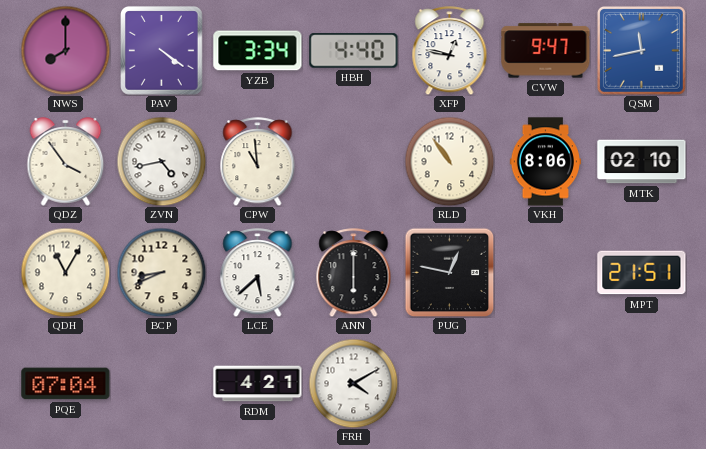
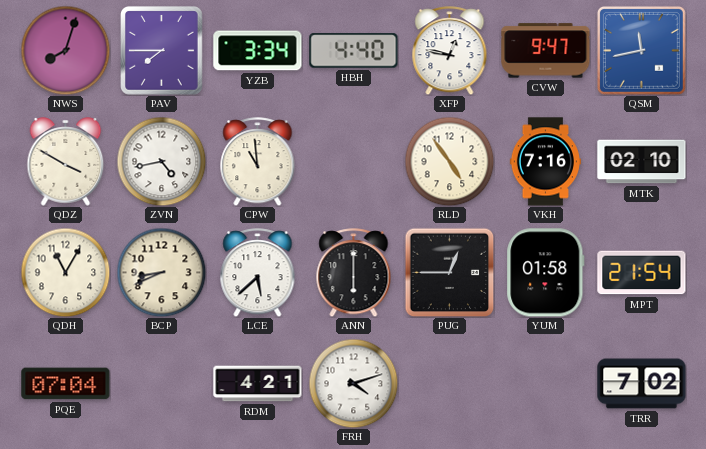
NWS: 8:00 -> 8:03
PAV: 4:21 -> 7:45
QDZ: 3:54 -> 3:50
RLD: 10:54 -> 4:54
VKH: 8:06 -> 7:16
PUG: 12:47 -> 12:45
YUM: none -> 01:58
MPT: 21:51 -> 21:54
FRH: 4:10 -> 4:12
TRR: none -> 7:02
